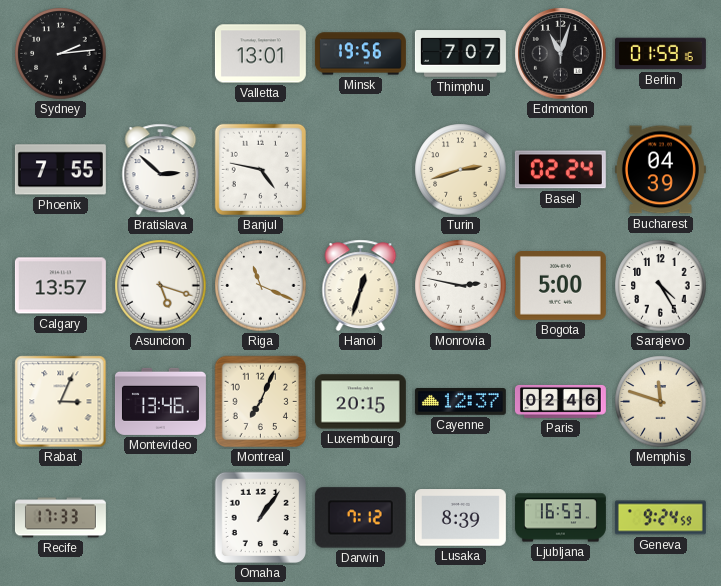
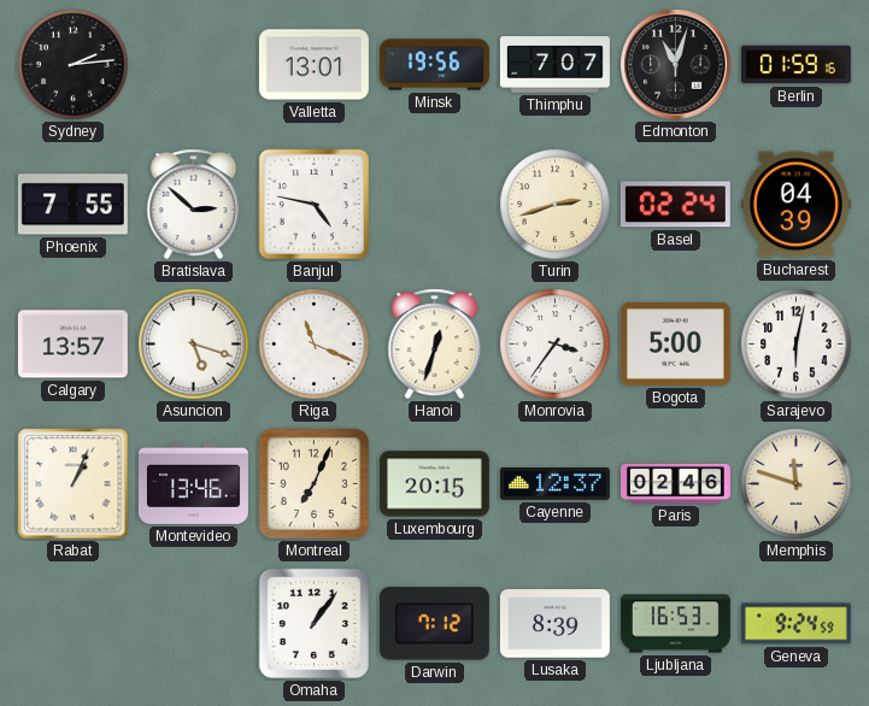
Monrovia: 2:47 -> 3:36
Sarajevo: 4:25 -> 6:02
Rabat: 3:04 -> 1:04
Recife: 17:33 -> none
